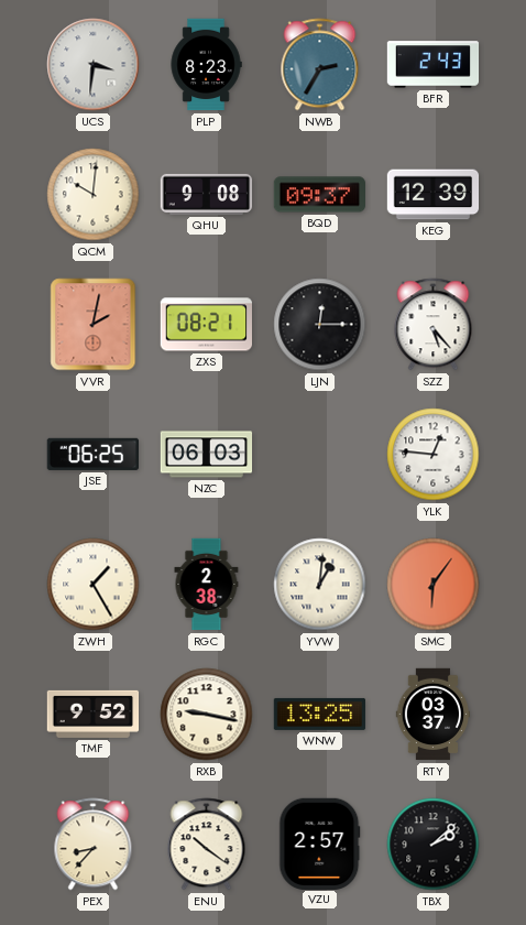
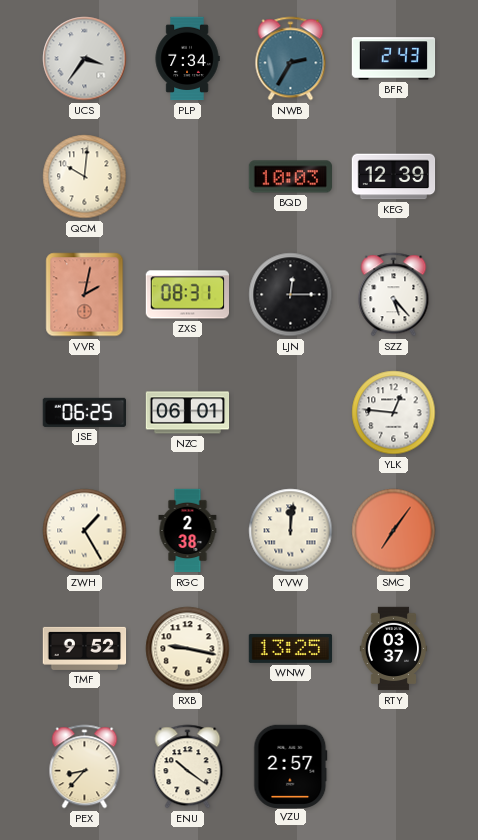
UCS: 3:31 -> 3:36
PLP: 8:23 -> 7:34
QHU: 9:08 -> none
BQD: 09:37 -> 10:03
ZXS: 08:21 -> 08:31
NZC: 06:03 -> 06:01
YVW: 1:01 -> 12:01
SMC: 6:06 -> 7:06
TBX: 2:08 -> none
